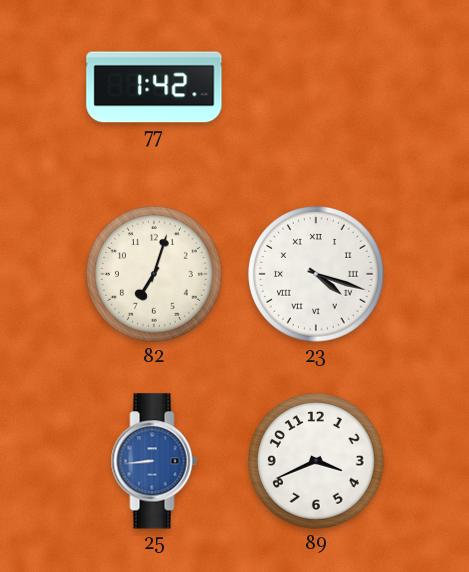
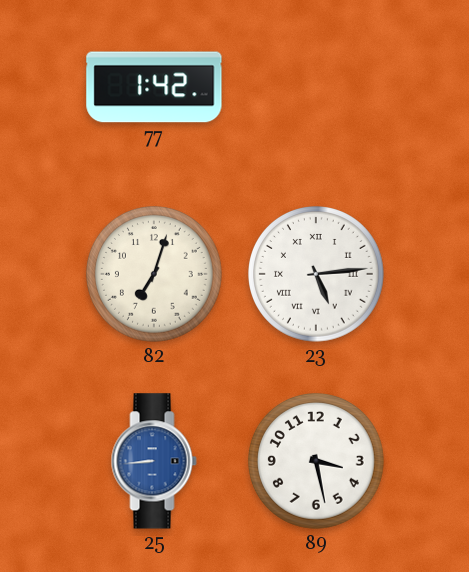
23: 4:18 -> 5:14
89: 3:41 -> 3:28
